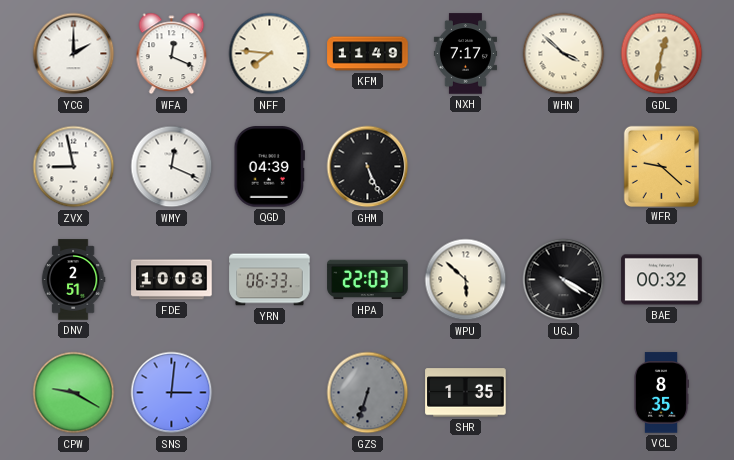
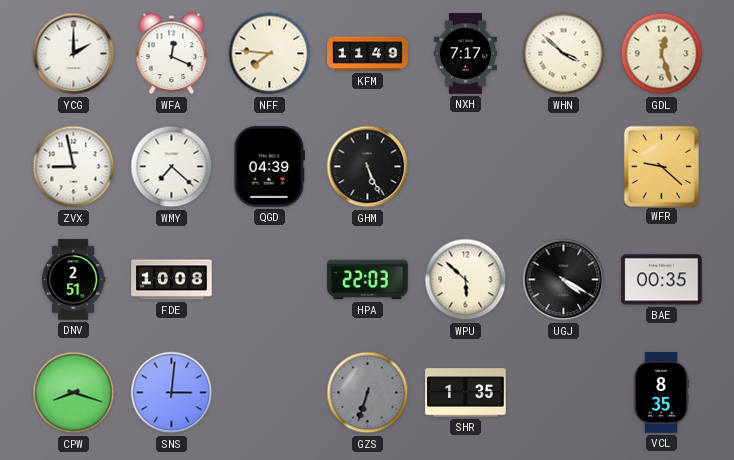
GDL: 12:32 -> 12:27
WMY: 12:19 -> 7:22
YRN: 06:33 -> none
BAE: 00:32 -> 00:35
CPW: 9:20 -> 8:18
